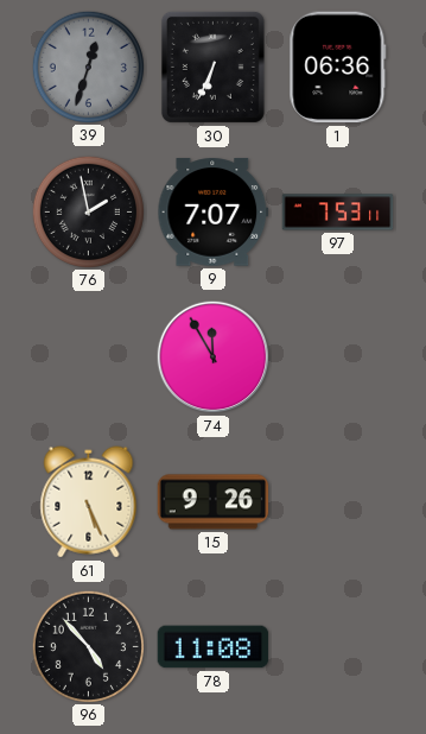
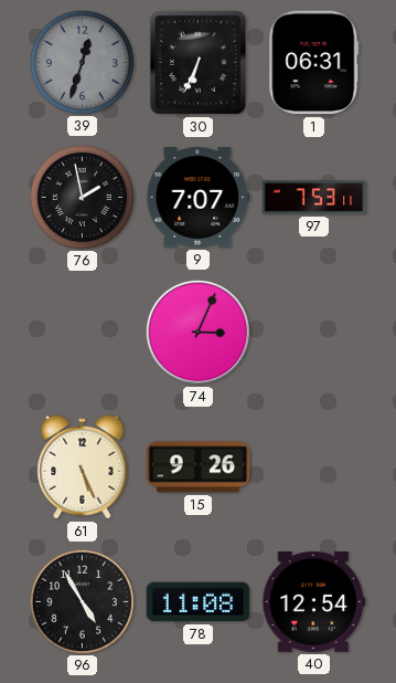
1: 06:36 -> 06:31
74: 11:55 -> 3:04
96: 4:53 -> 4:55
40: none -> 12:54
